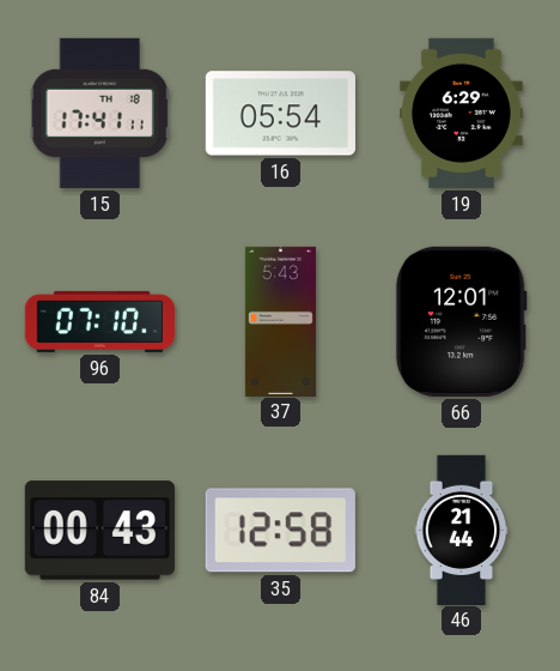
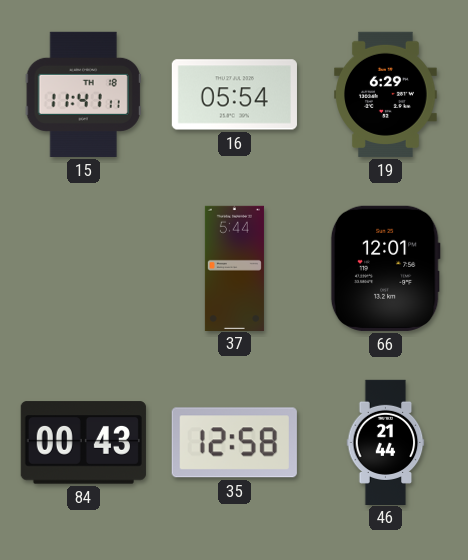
15: 17:41 -> 11:41
96: 07:10 -> none
37: 5:43 -> 5:44
